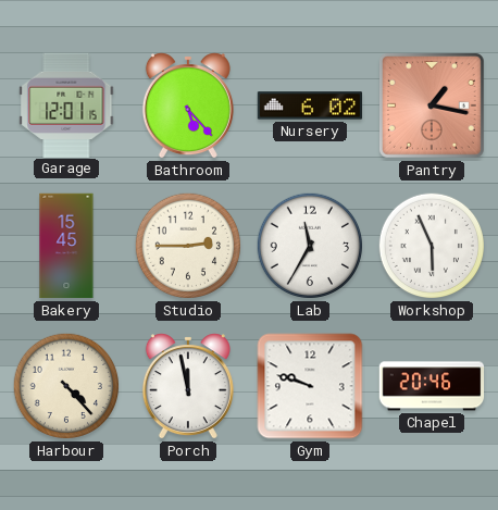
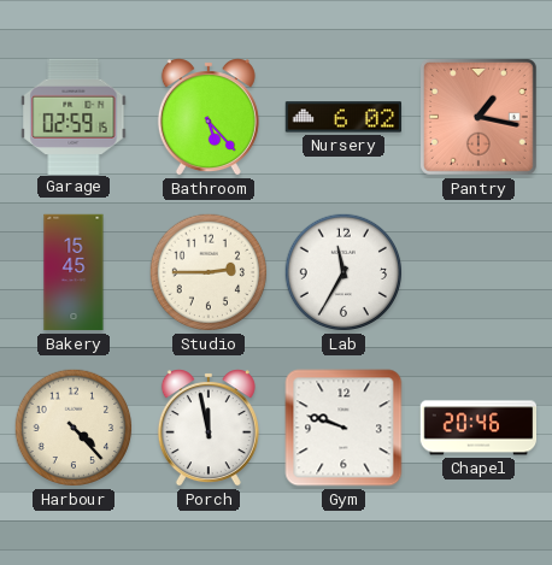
Garage: 12:01 -> 02:59
Workshop: 5:56 -> none
